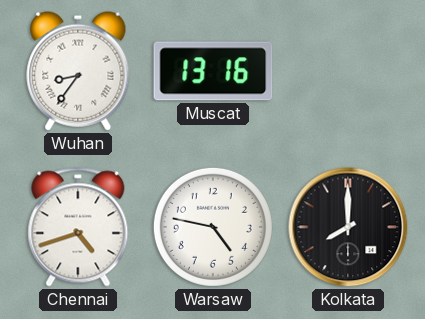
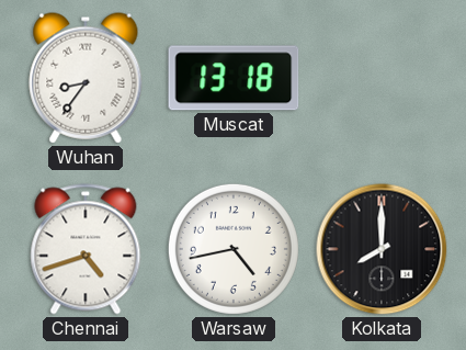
Muscat: 13:16 -> 13:18
Warsaw: 4:47 -> 4:43
